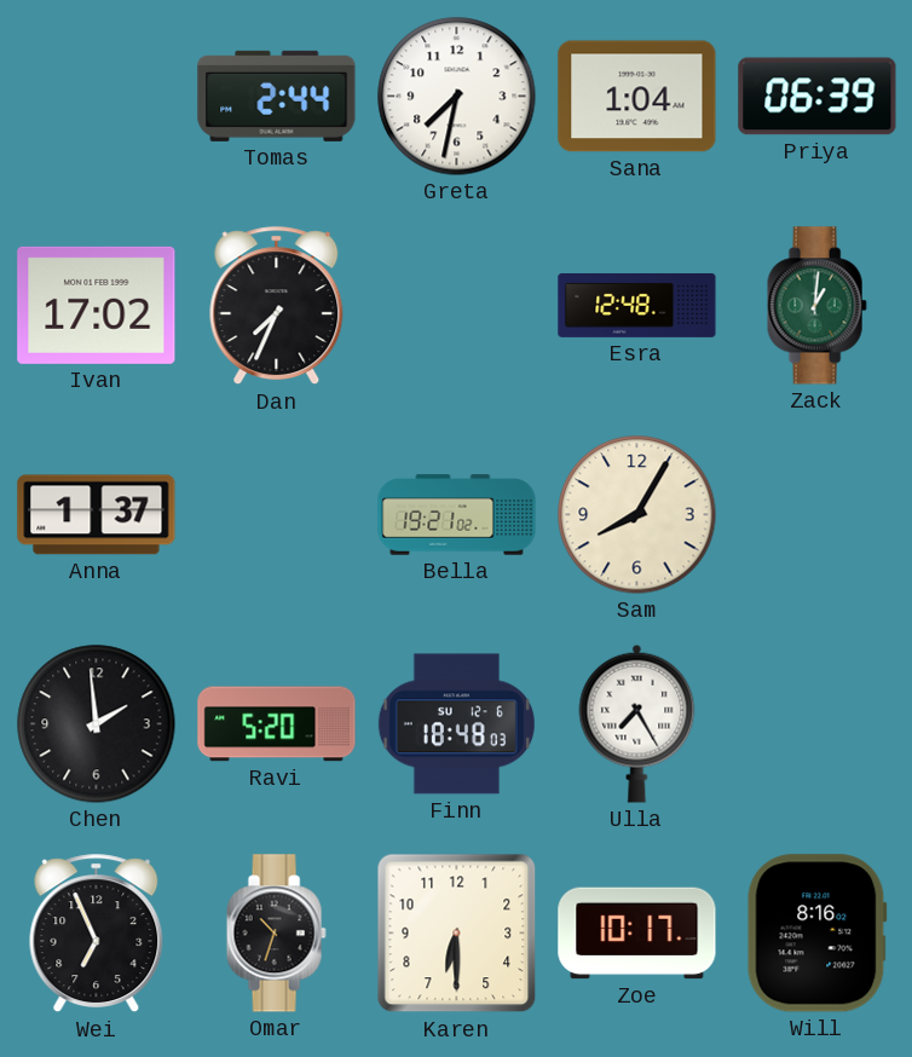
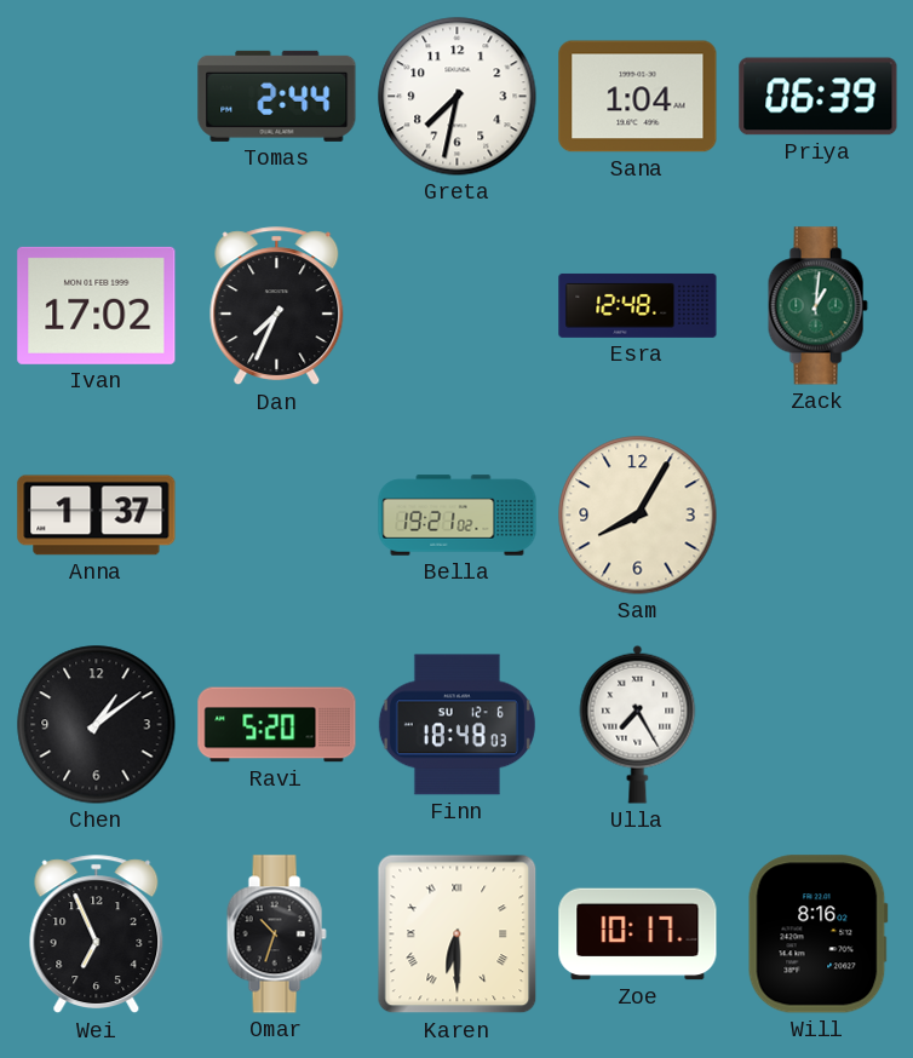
Chen: 1:59 -> 1:09
Karen numerals: Arabic -> Roman
